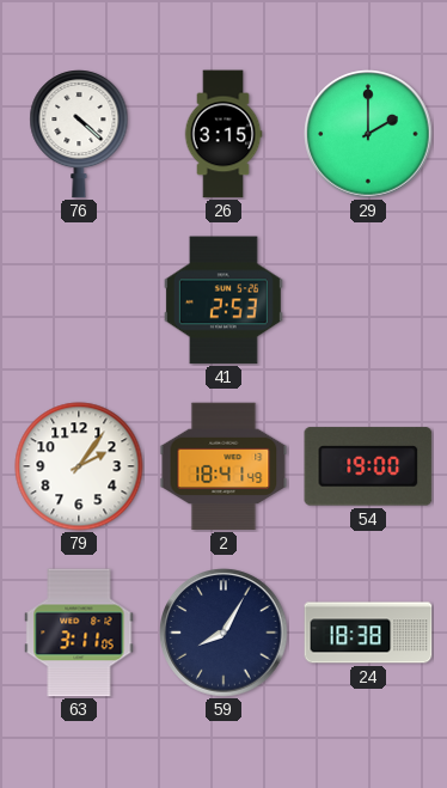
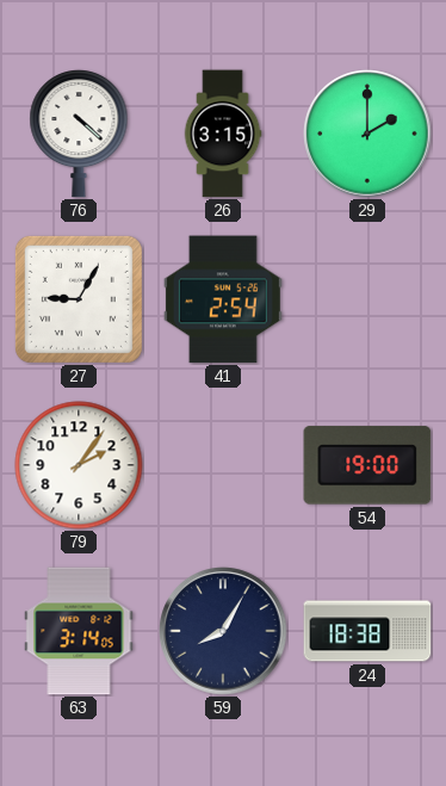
27: none -> 9:05
41: 2:53 -> 2:54
2: 18:41 -> none
63: 3:11 -> 3:14
